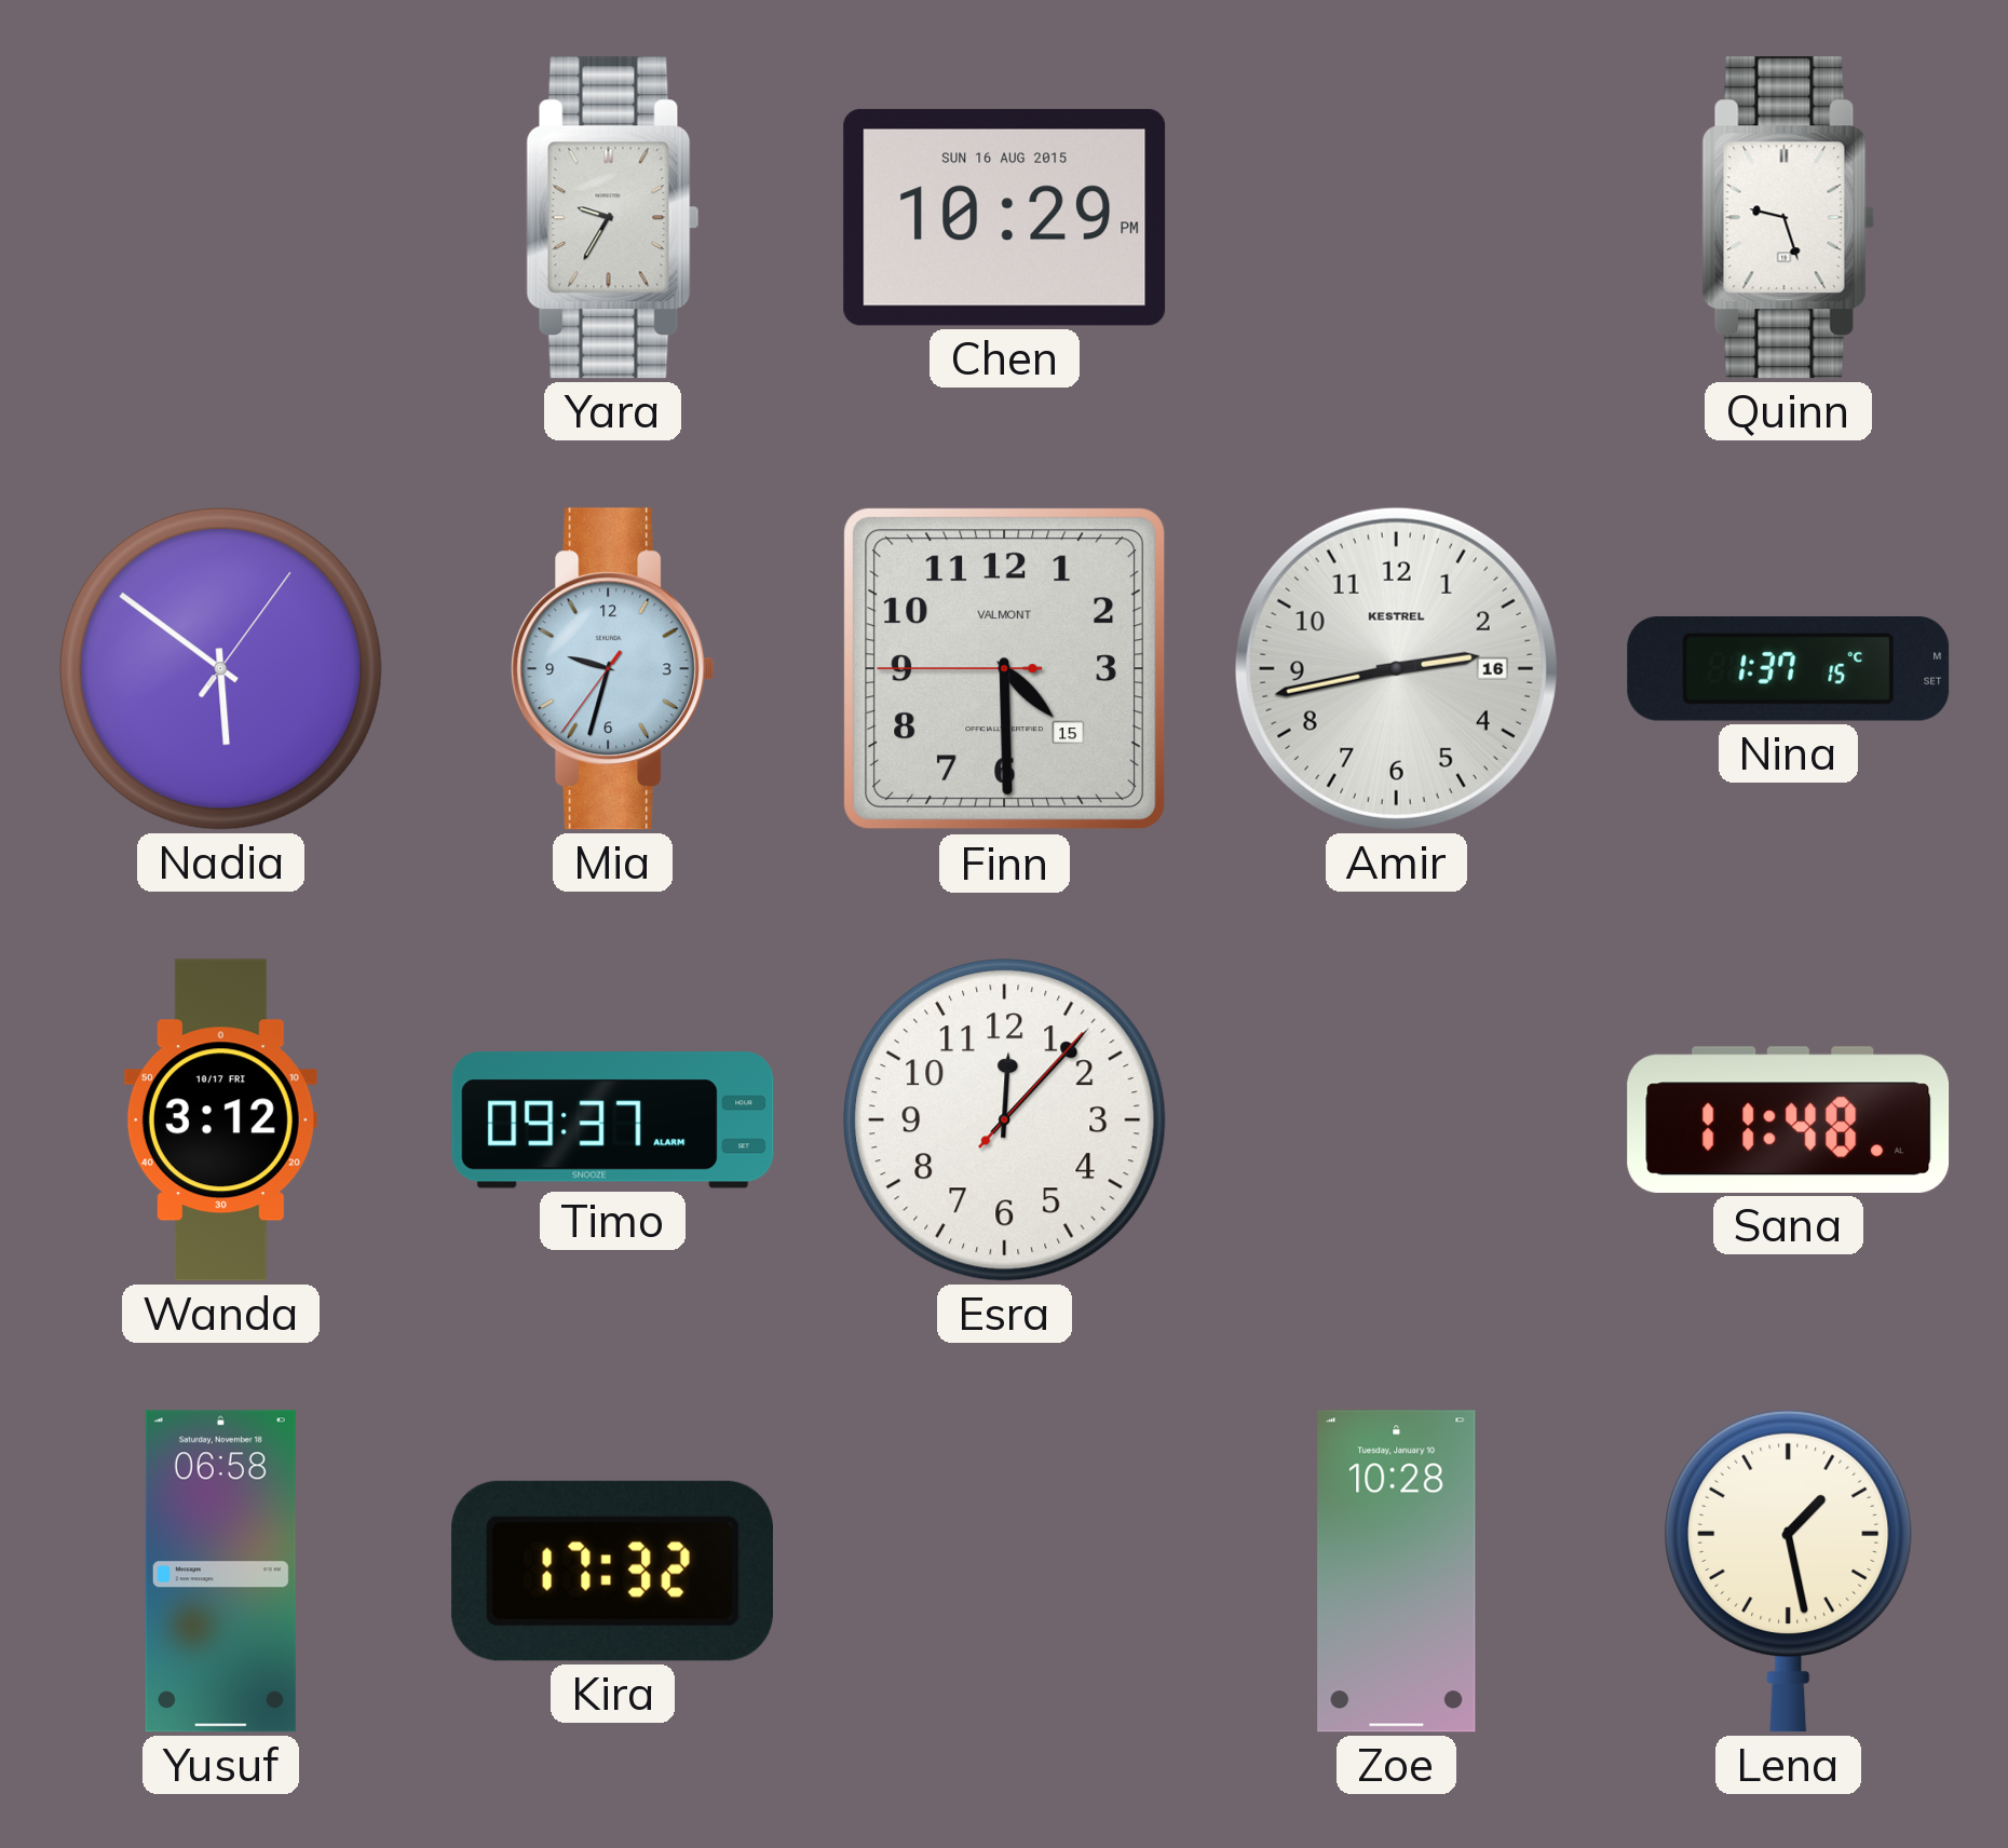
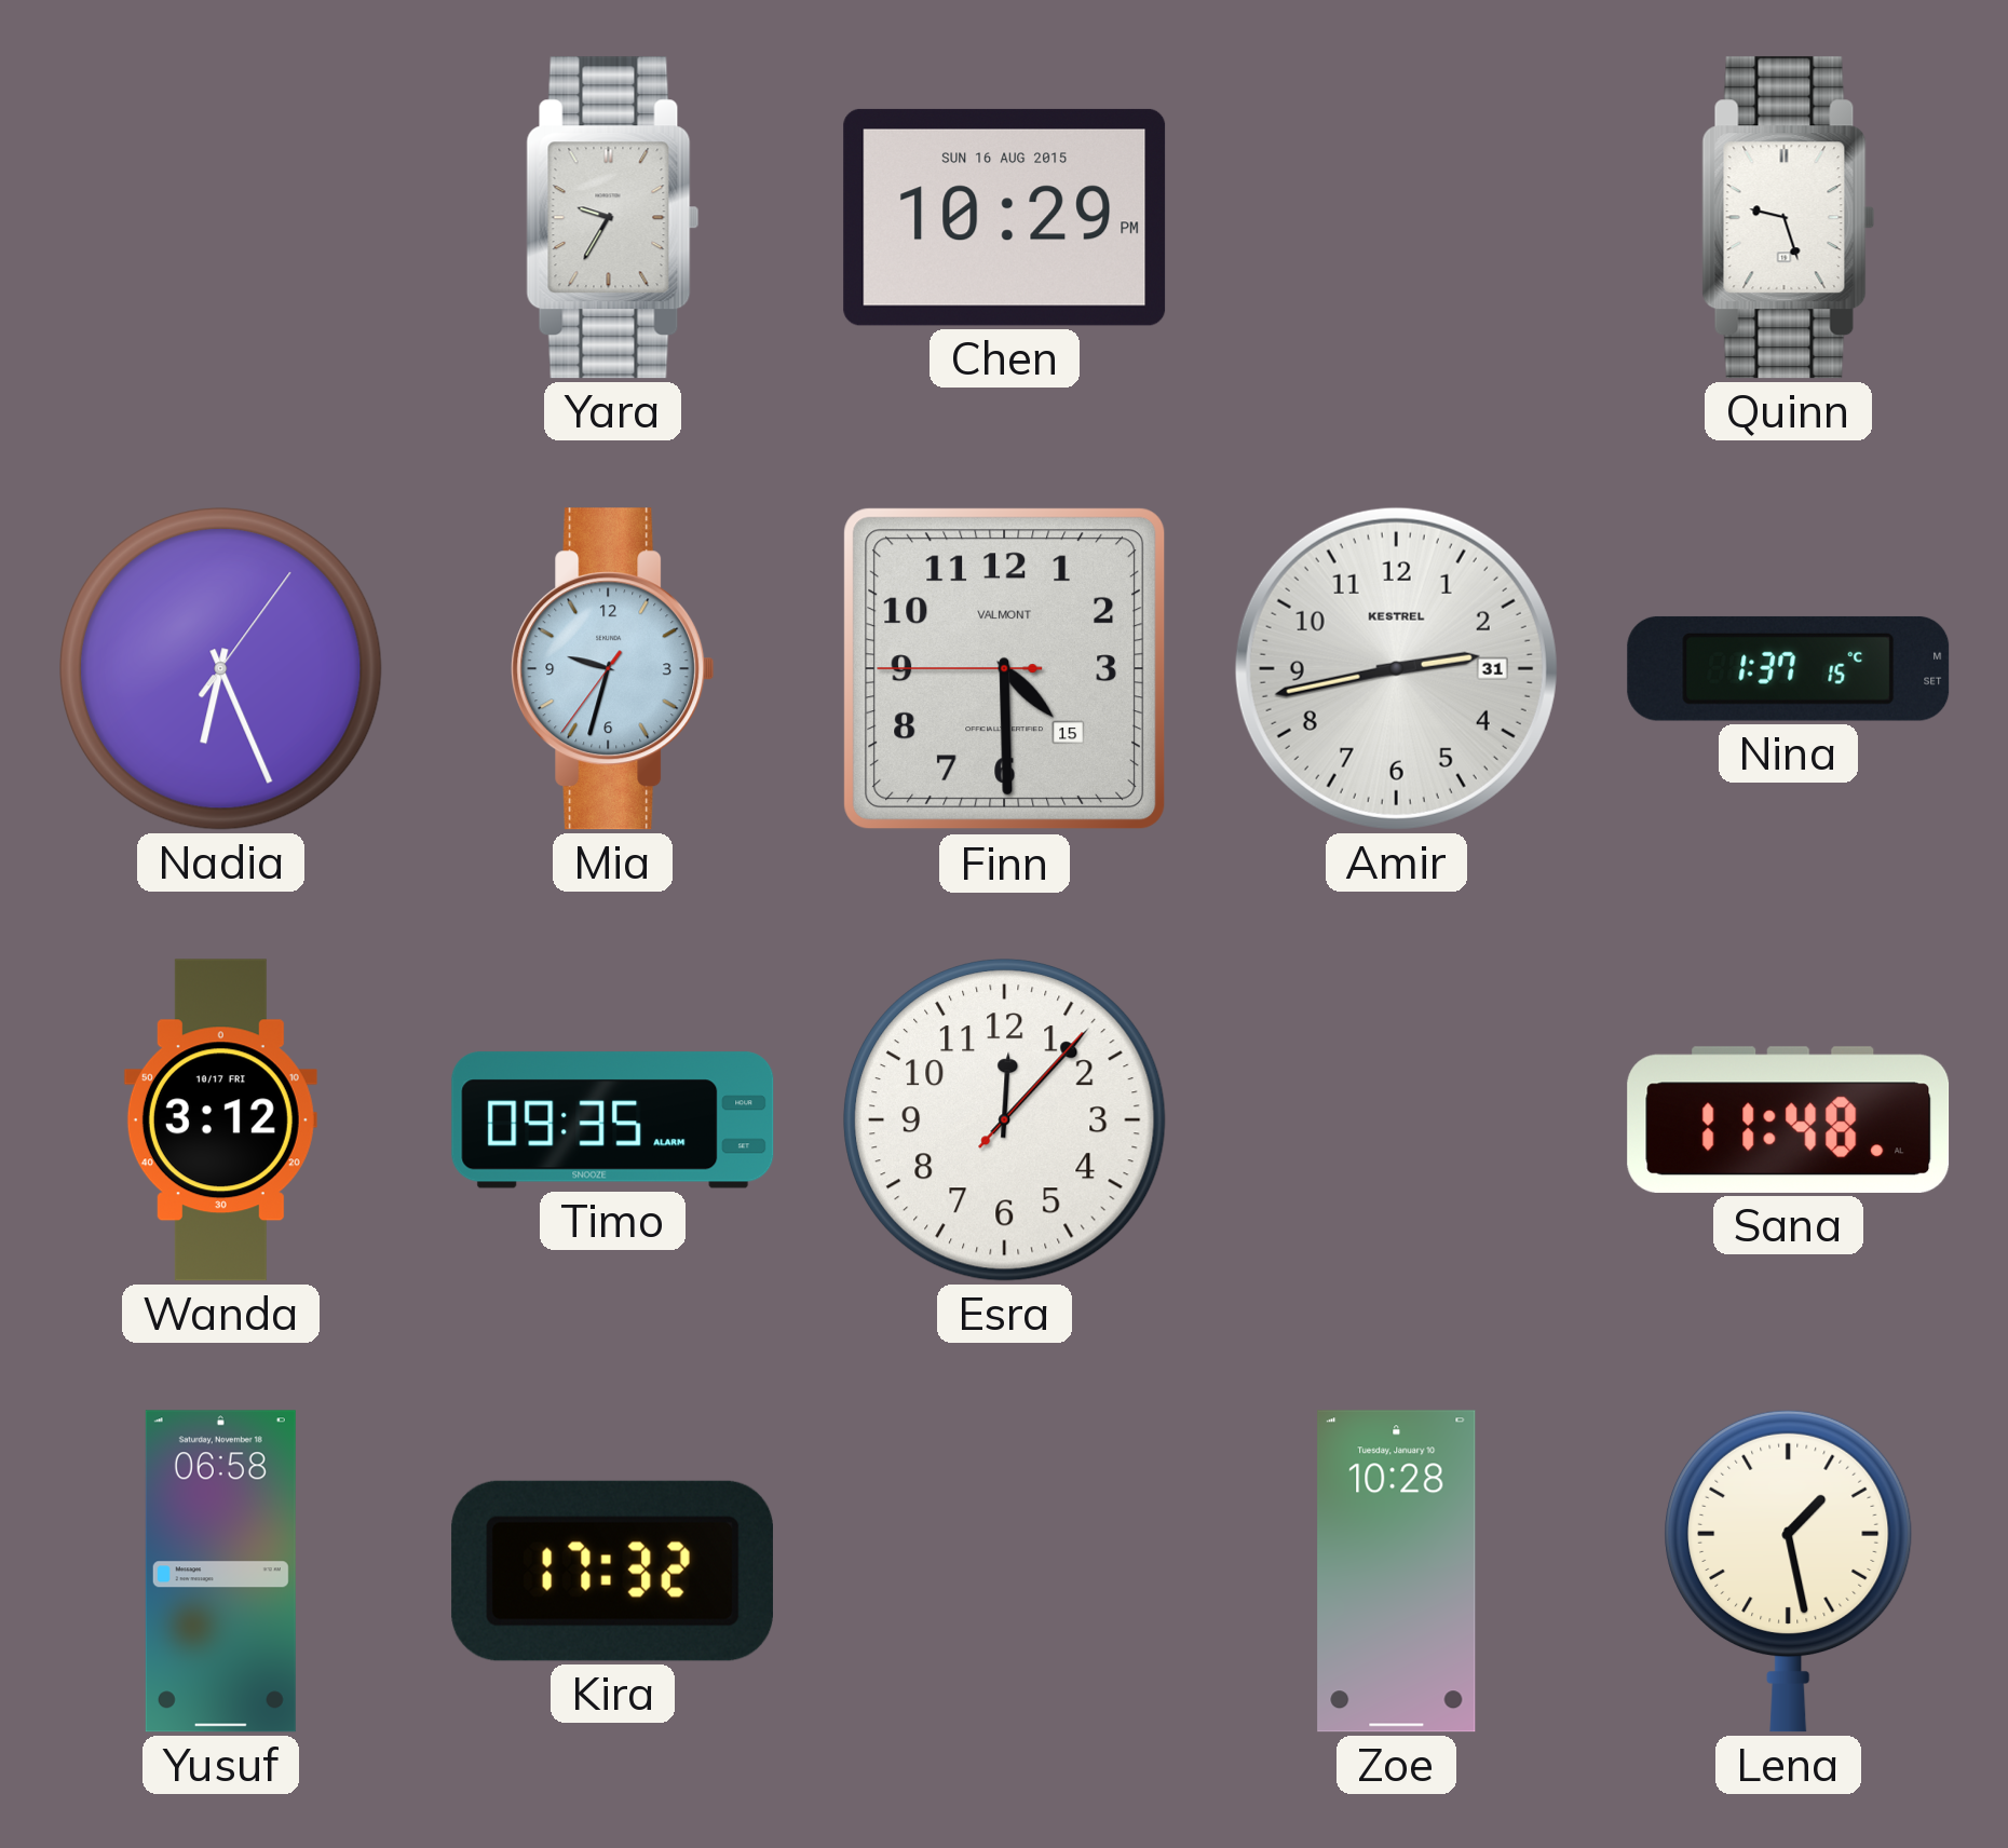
Nadia: 5:51 -> 6:26
Amir date: 16 -> 31
Timo: 09:37 -> 09:35
